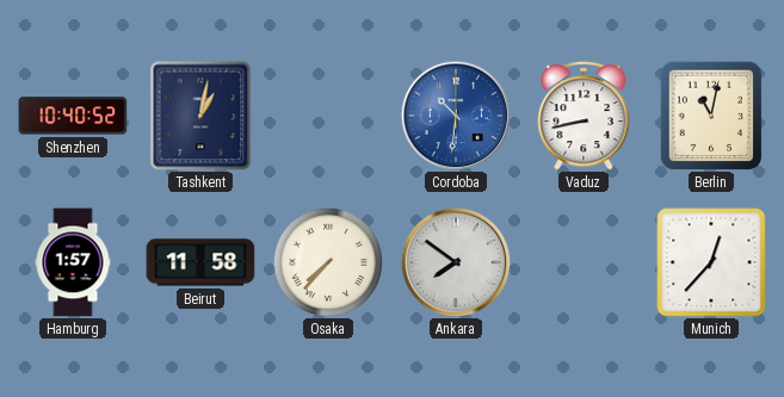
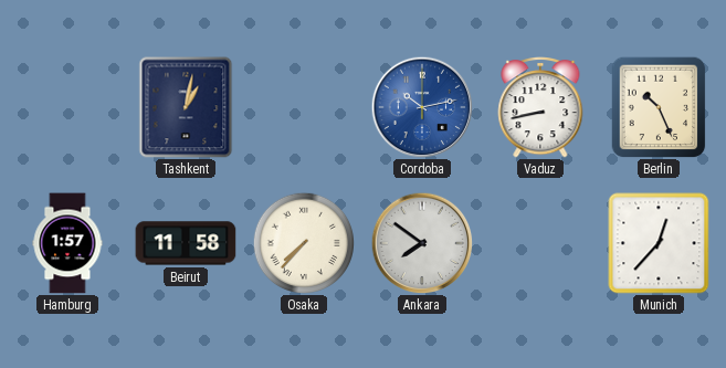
Shenzhen: 10:40 -> none
Cordoba: 10:31 -> 10:13
Berlin: 11:02 -> 10:26
